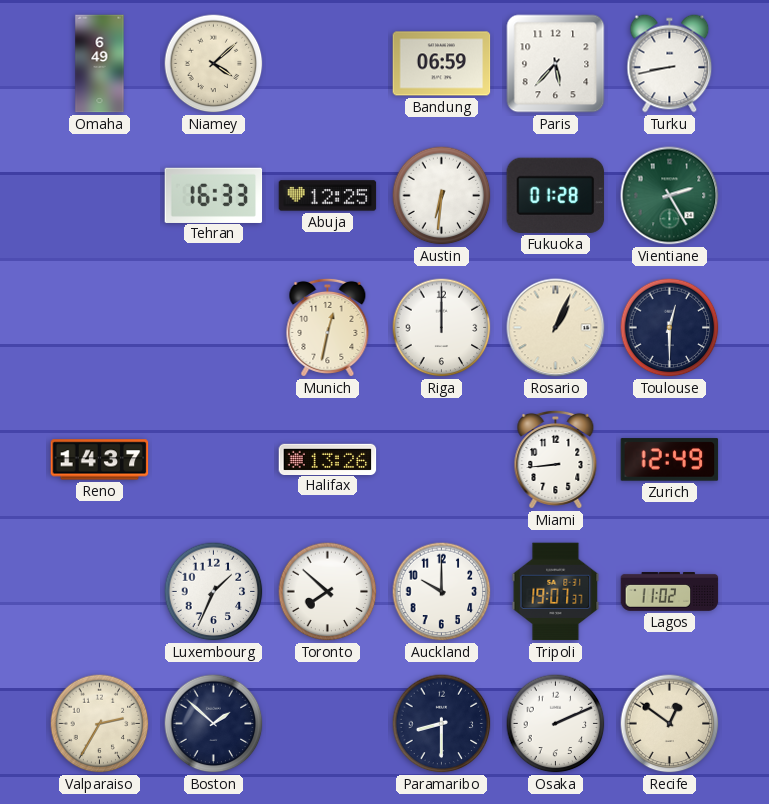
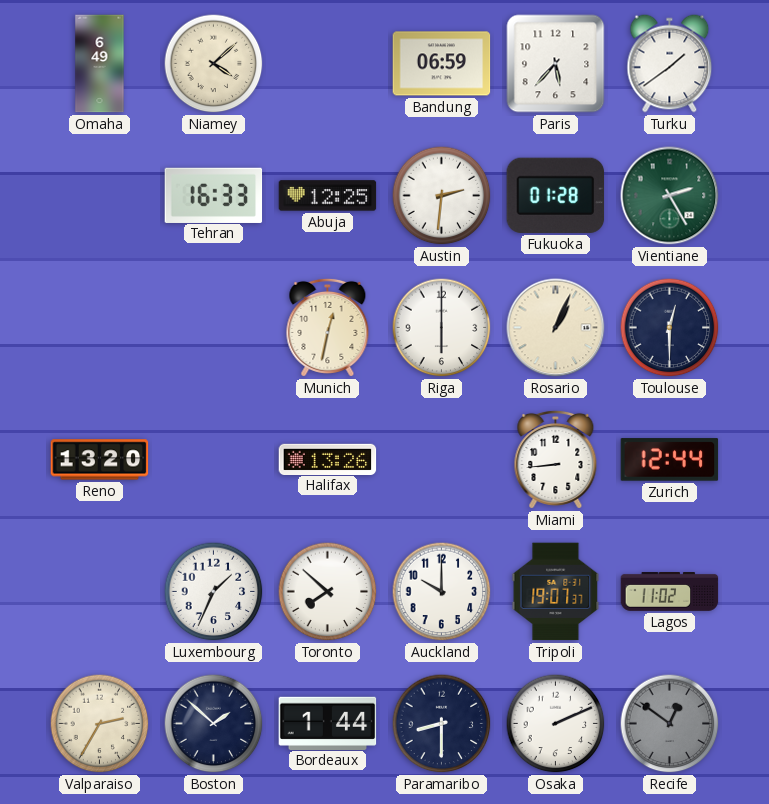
Turku: 8:43 -> 1:39
Austin: 6:31 -> 2:31
Riga: 12:00 -> 6:00
Reno: 14:37 -> 13:20
Zurich: 12:49 -> 12:44
Bordeaux: none -> 1:44
Recife dial: cream -> grey
